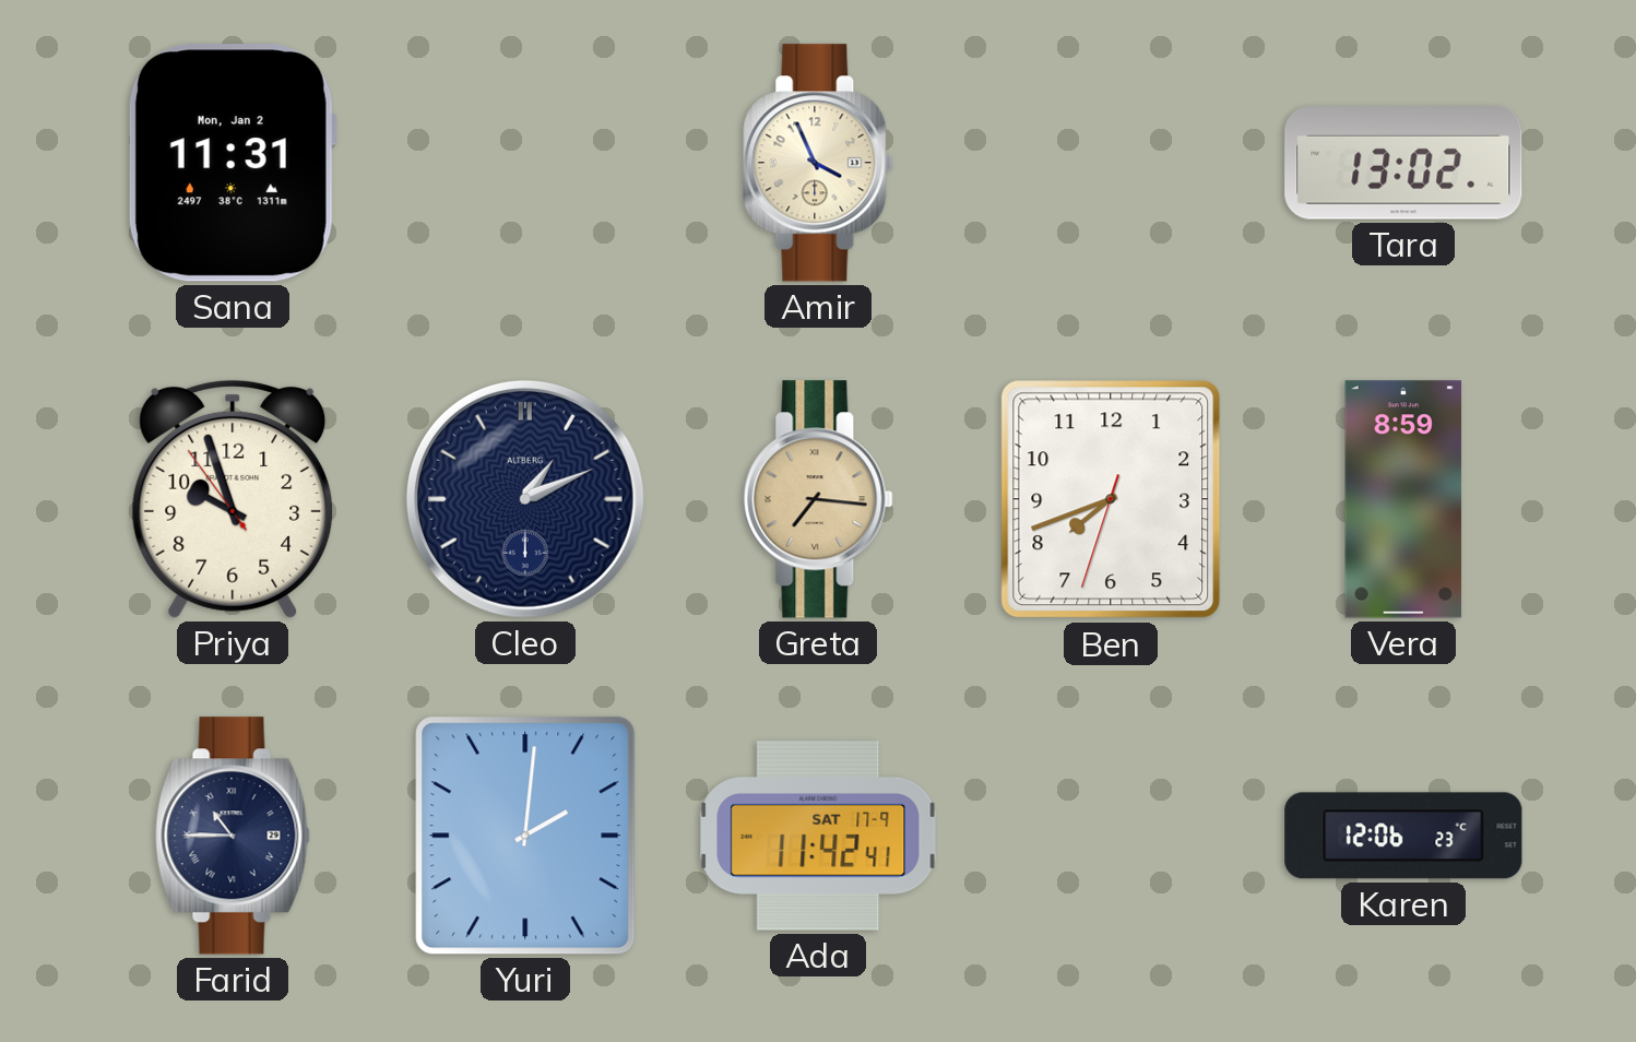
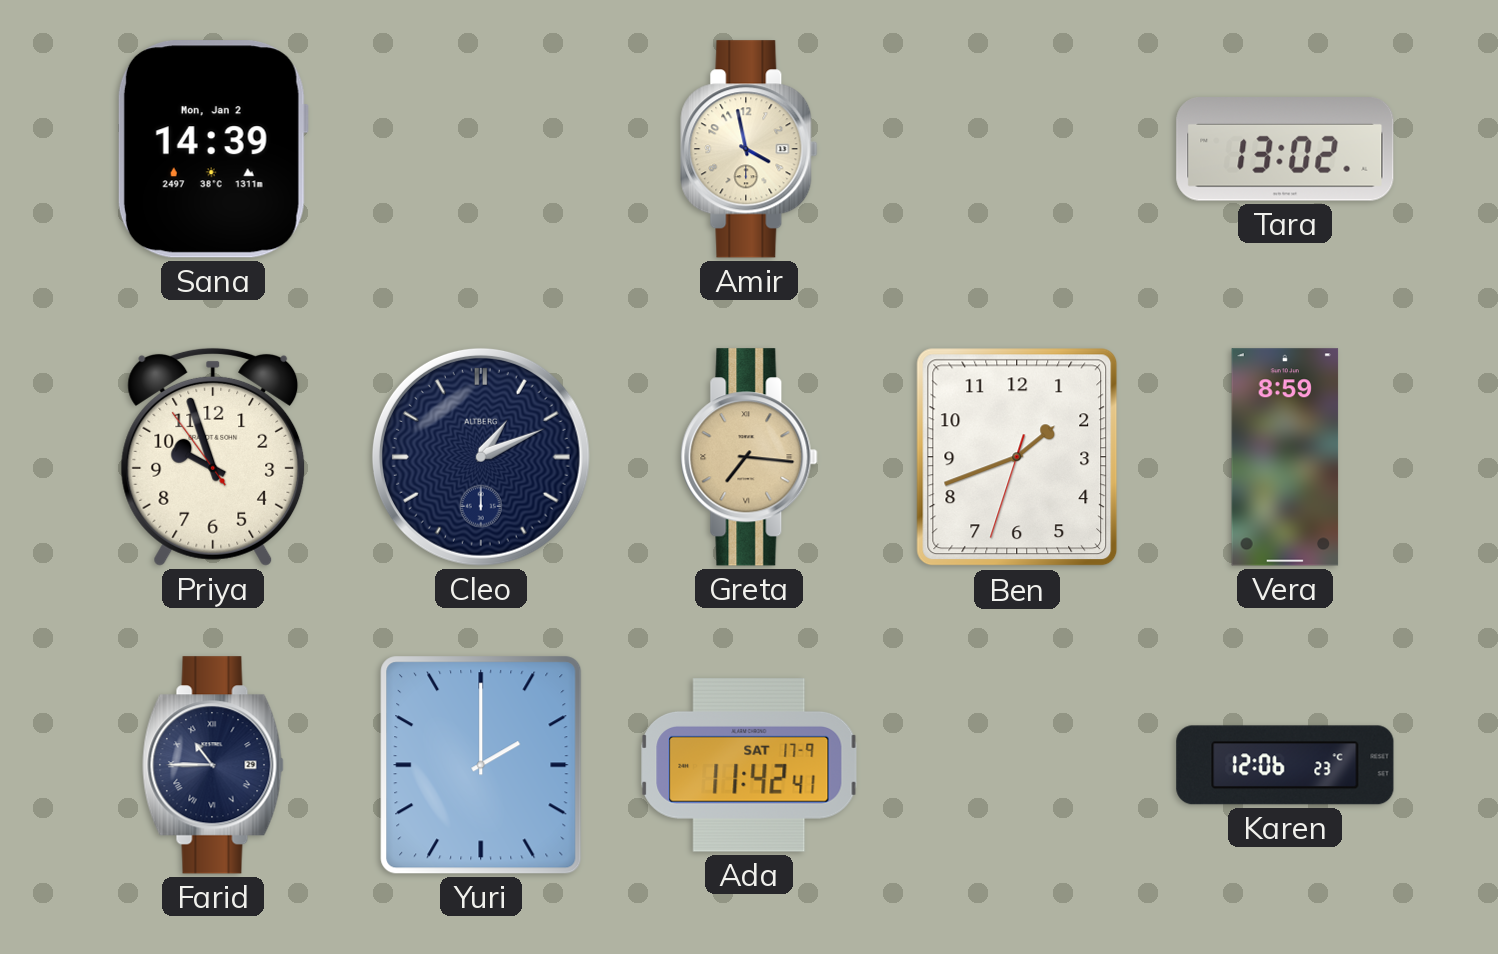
Sana: 11:31 -> 14:39
Amir: 3:56 -> 3:58
Ben: 7:41 -> 1:41
Yuri: 2:01 -> 2:00
